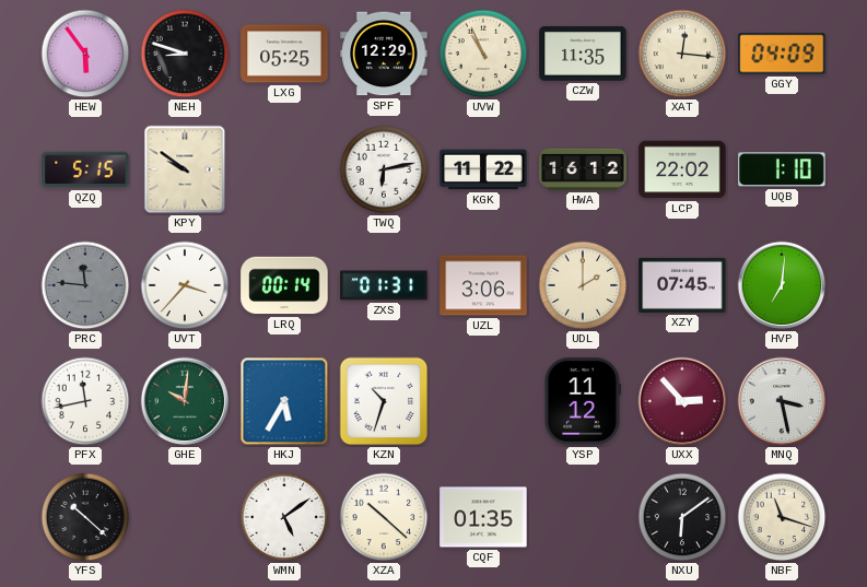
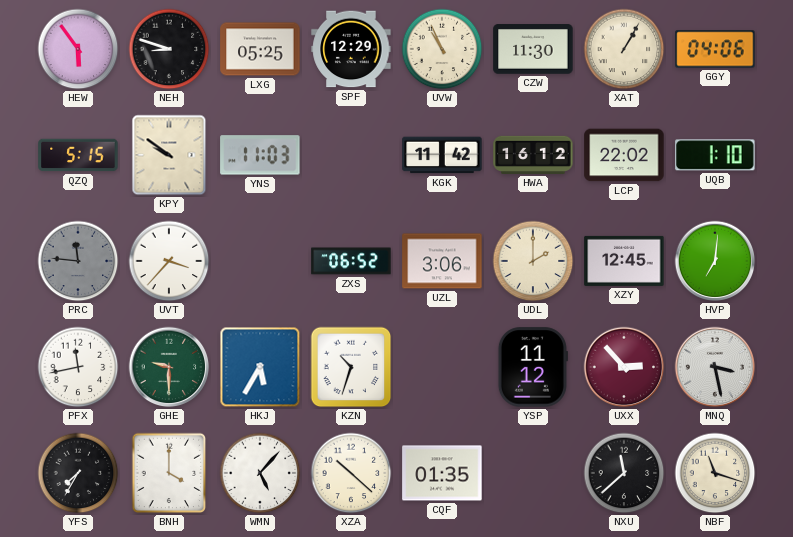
CZW: 11:35 -> 11:30
XAT: 12:16 -> 1:05
GGY: 04:09 -> 04:06
YNS: none -> 11:03
TWQ: 6:13 -> none
KGK: 11:22 -> 11:42
LRQ: 00:14 -> none
ZXS: 01:31 -> 06:52
XZY: 07:45 -> 12:45
GHE: 10:01 -> 9:30
YFS: 10:22 -> 7:35
BNH: none -> 4:00
WMN: 5:09 -> 5:07
NXU: 6:09 -> 11:38
